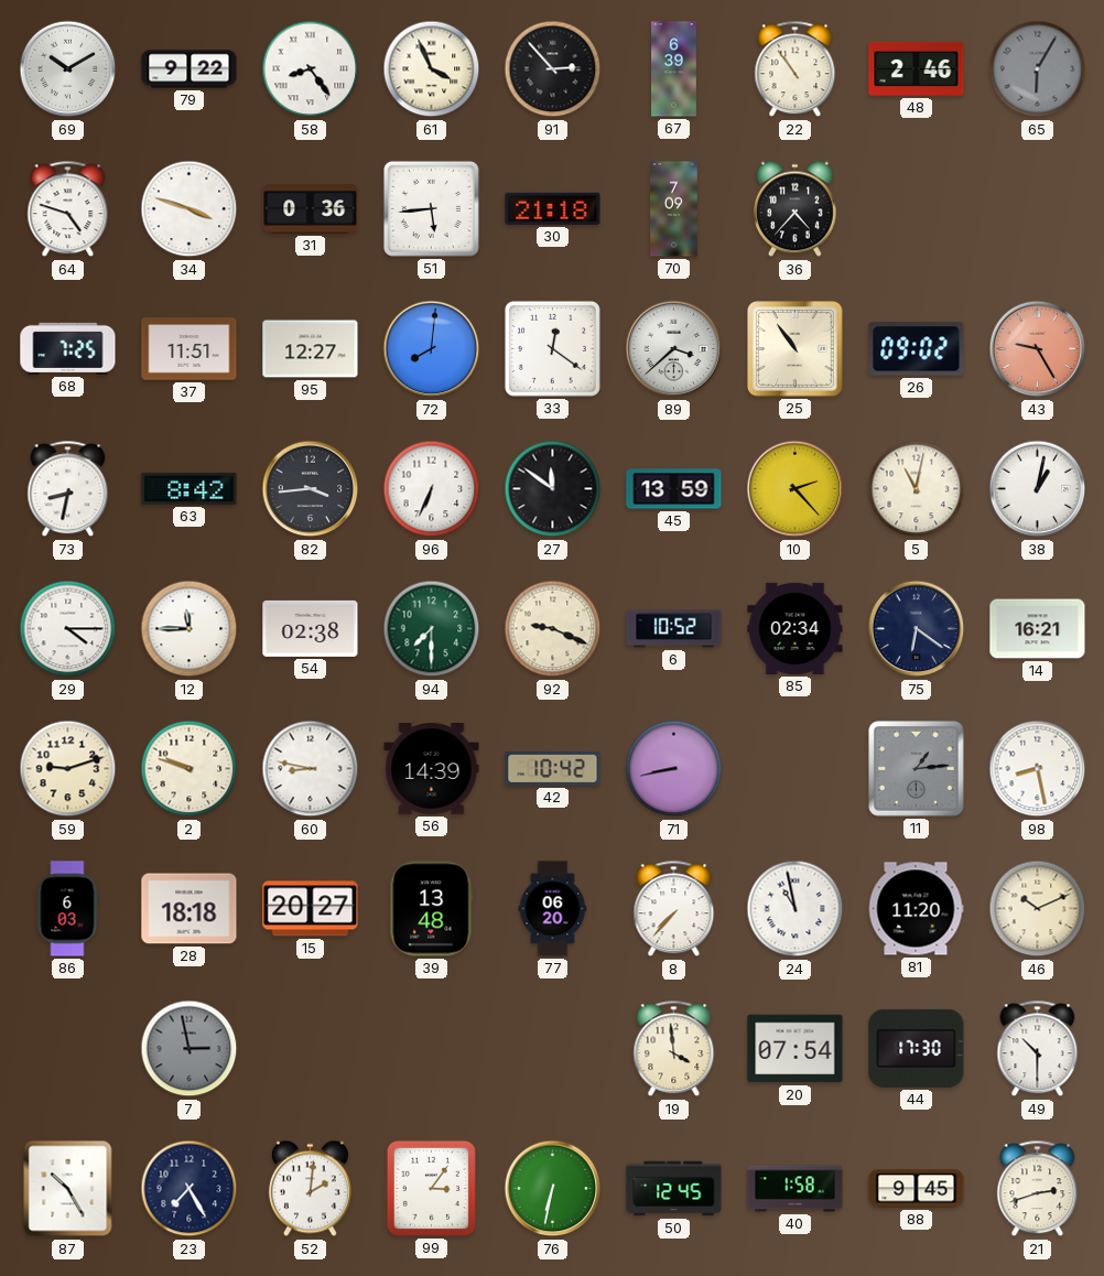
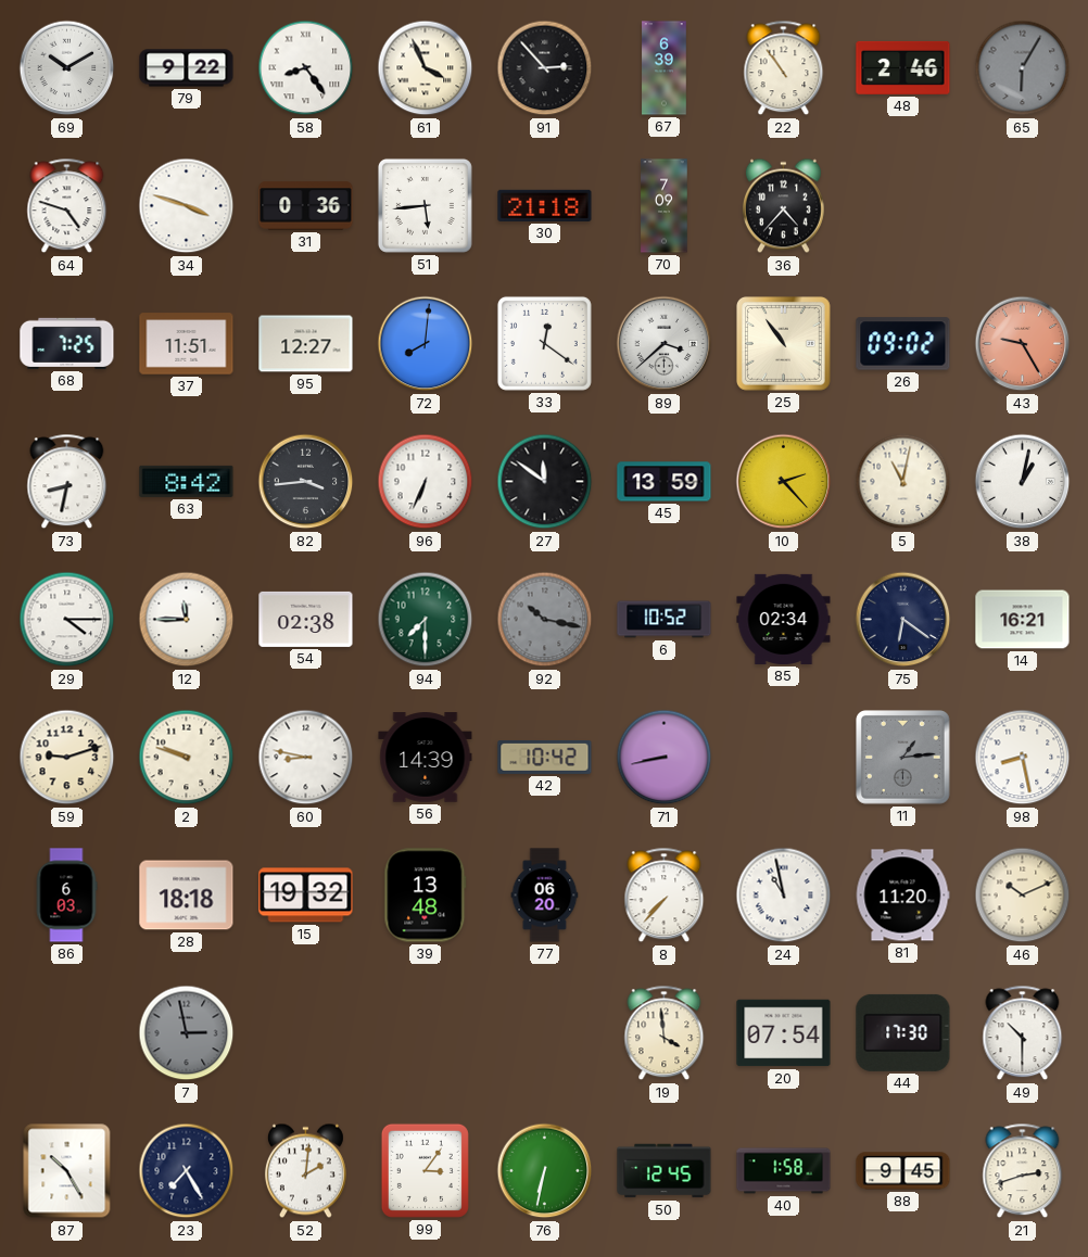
92: 9:19 -> 10:17
92 dial: cream -> grey
15: 20:27 -> 19:32
